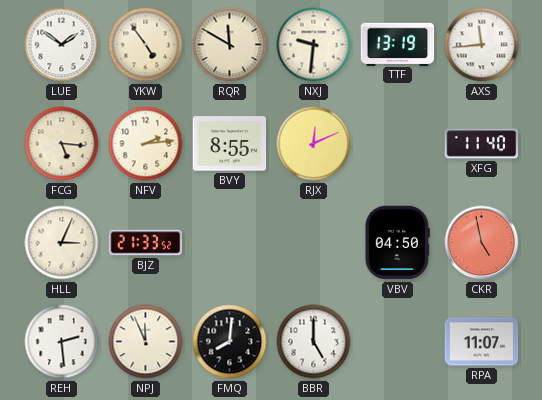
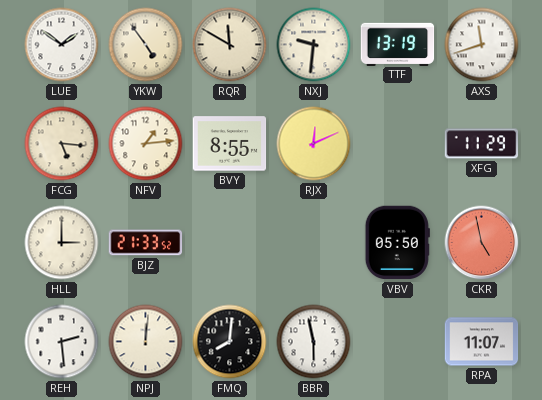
AXS: 11:44 -> 11:42
NFV: 2:14 -> 1:14
XFG: 11:40 -> 11:29
HLL: 3:04 -> 3:00
VBV: 04:50 -> 05:50
NPJ: 11:56 -> 12:01
BBR: 5:00 -> 5:58
